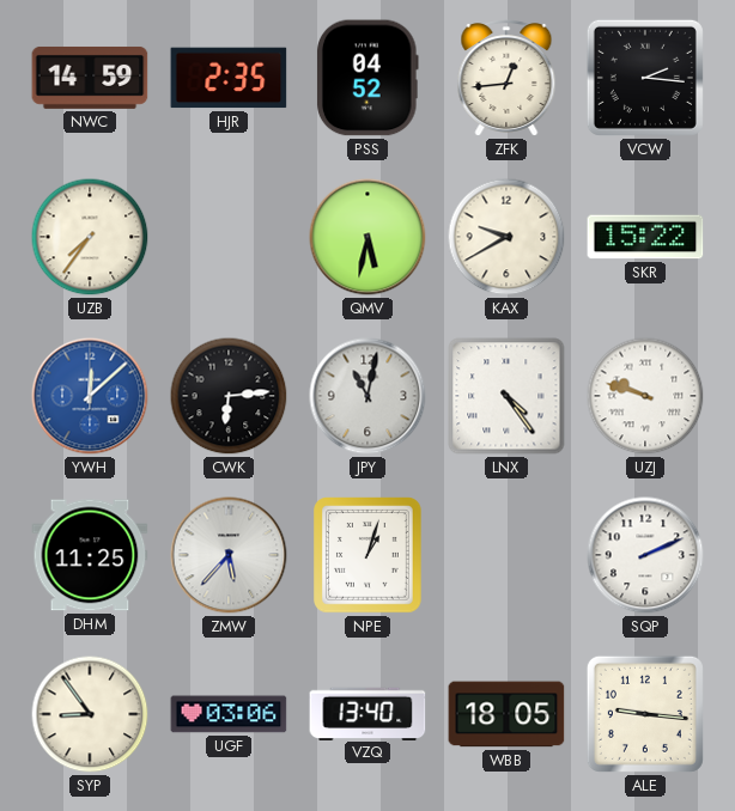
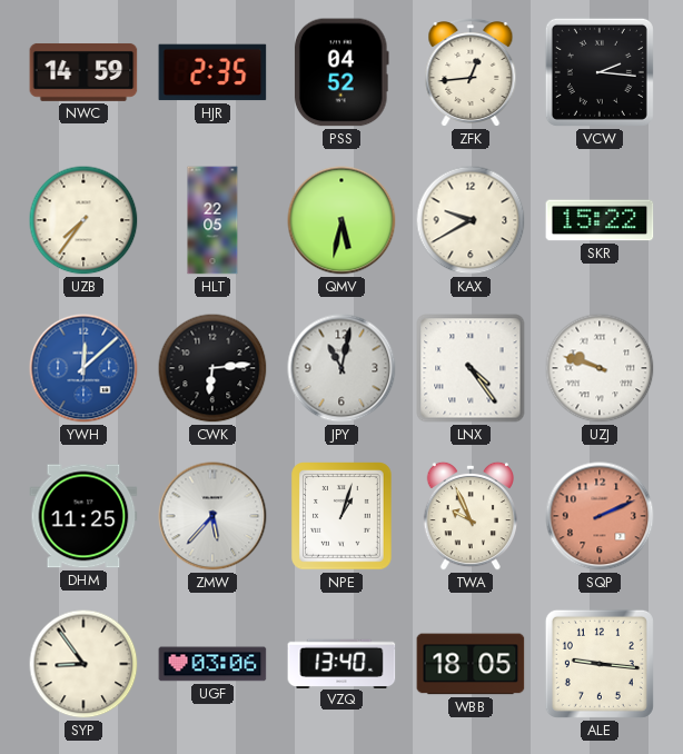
HLT: none -> 22:05
TWA: none -> 9:56
SQP dial: white -> salmon
